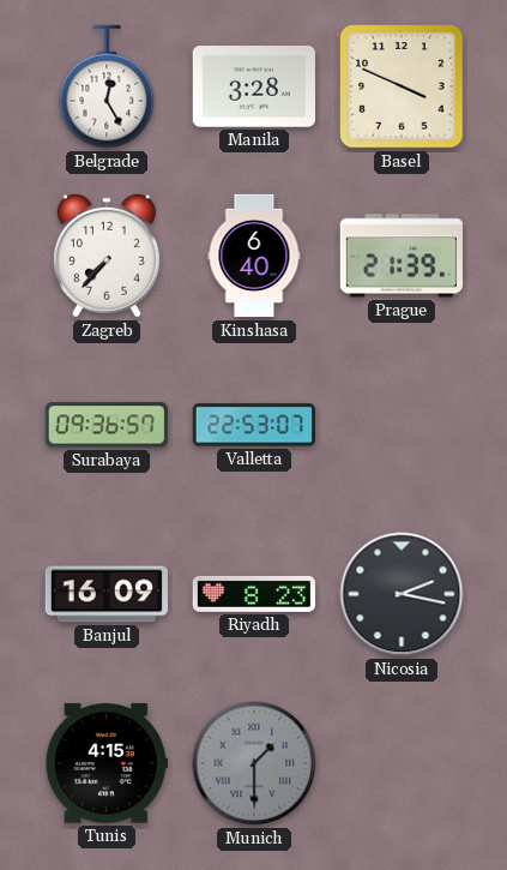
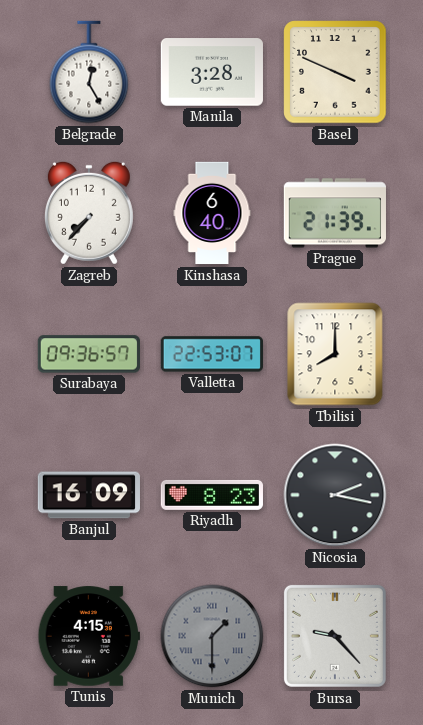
Tbilisi: none -> 8:00
Bursa: none -> 9:23
